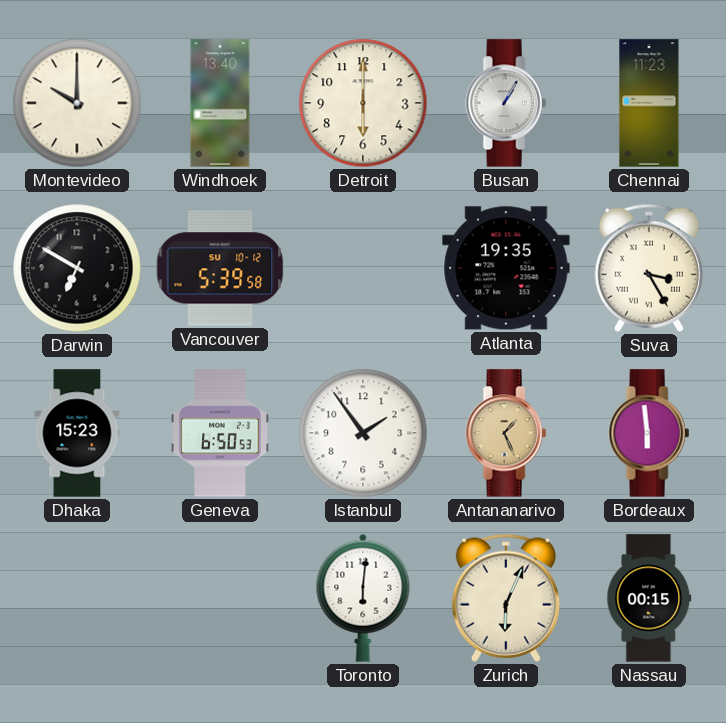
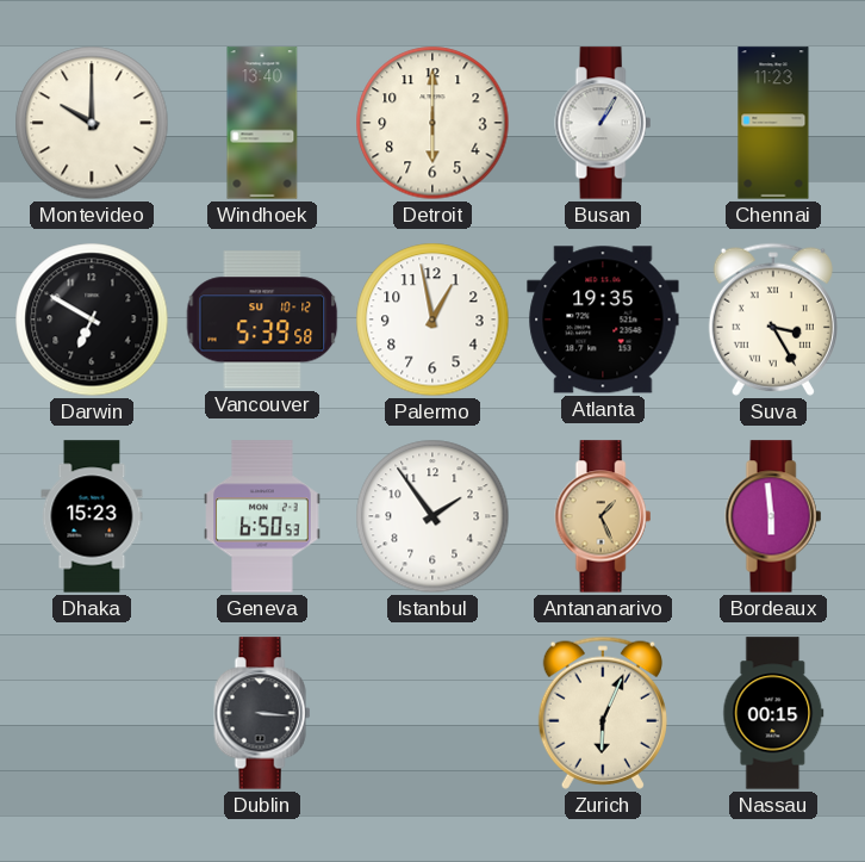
Palermo: none -> 12:58
Dublin: none -> 3:16
Toronto: 6:01 -> none
